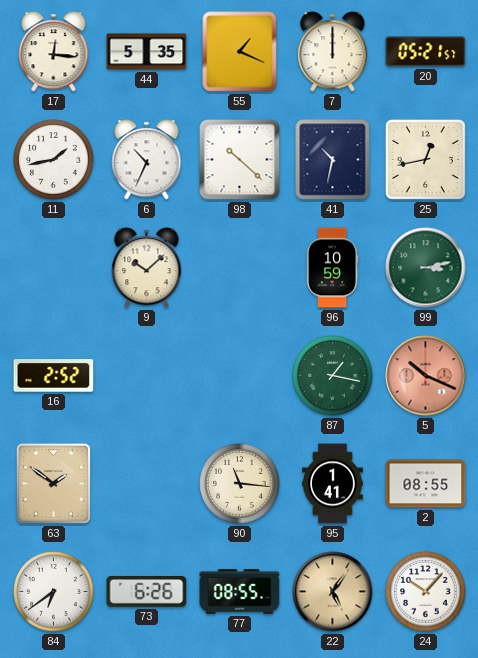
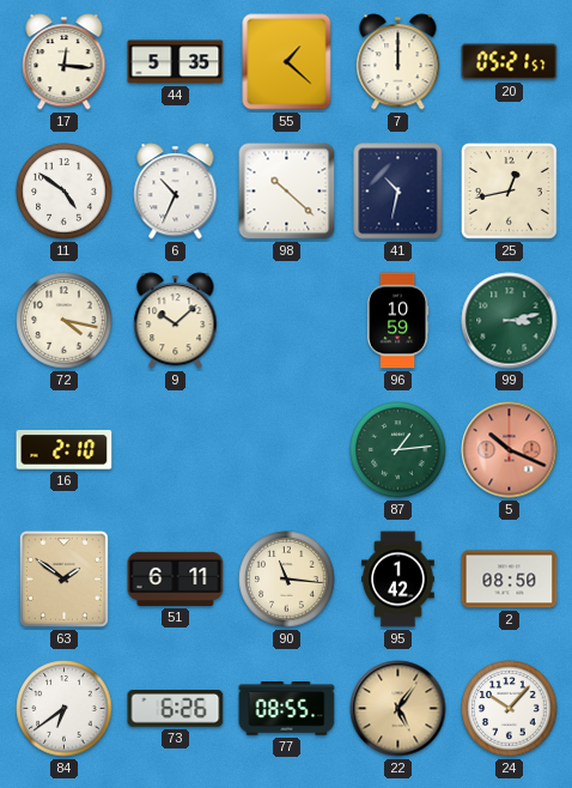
55: 1:19 -> 1:22
11: 1:43 -> 4:51
72: none -> 4:17
16: 2:52 -> 2:10
87: 1:17 -> 1:14
51: none -> 6:11
95: 1:41 -> 1:42
2: 08:55 -> 08:50
